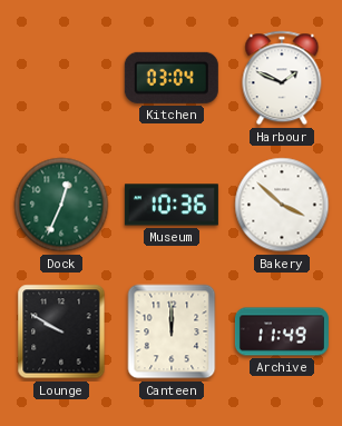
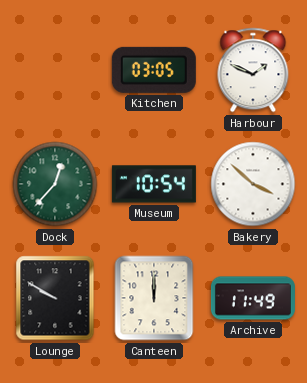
Kitchen: 03:04 -> 03:05
Dock: 12:34 -> 12:37
Museum: 10:36 -> 10:54
